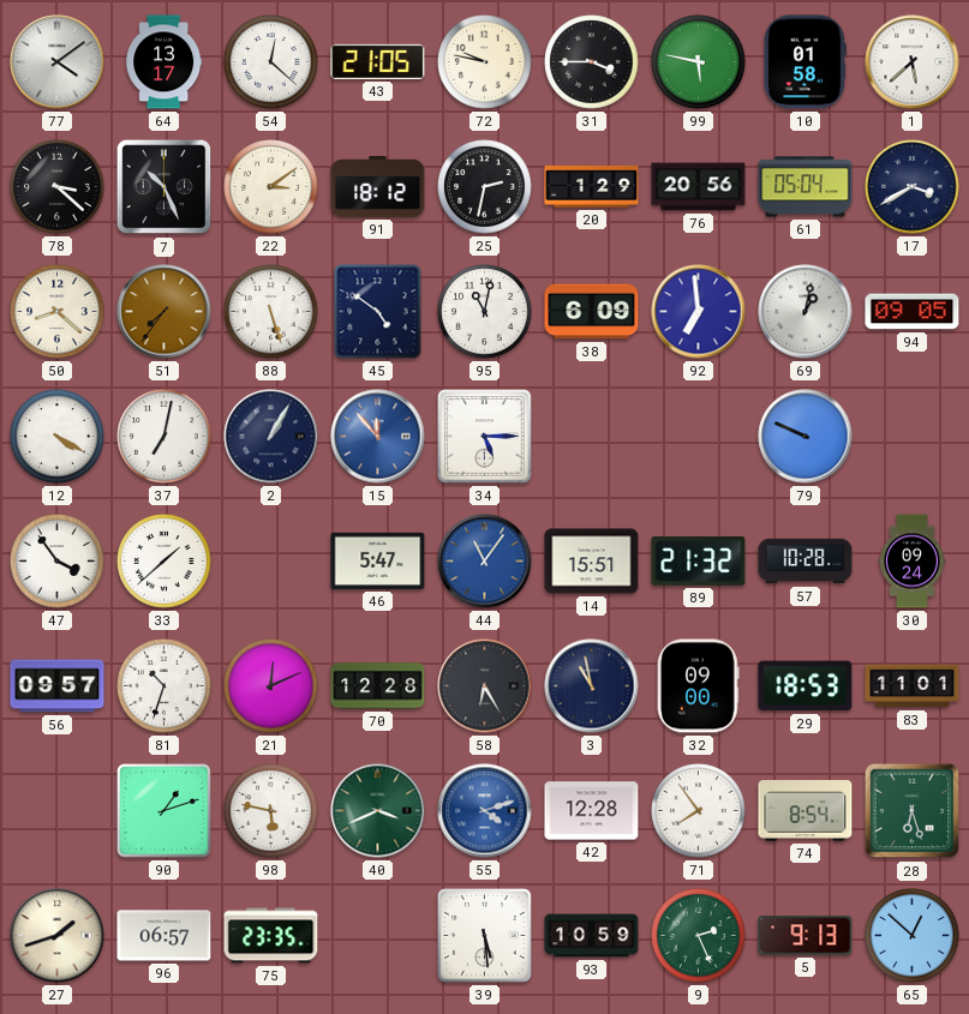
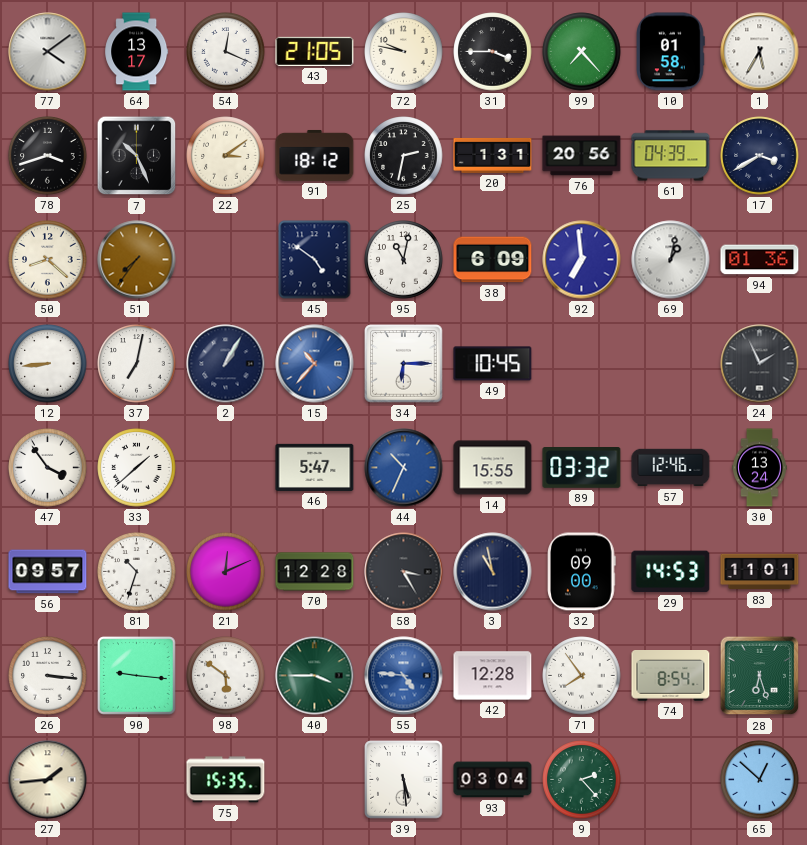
54: 12:22 -> 12:19
99: 5:47 -> 7:23
1: 5:38 -> 5:35
78: 3:22 -> 3:42
20: 1:29 -> 1:31
61: 05:04 -> 04:39
88: 5:27 -> none
94: 09:05 -> 01:36
12: 4:20 -> 8:44
15: 11:53 -> 10:37
34: 5:15 -> 6:15
49: none -> 10:45
79: 9:49 -> none
24: none -> 1:56
44: 11:06 -> 10:34
14: 15:51 -> 15:55
89: 21:32 -> 03:32
57: 10:28 -> 12:46
30: 09:24 -> 13:24
58: 6:25 -> 3:25
29: 18:53 -> 14:53
26: none -> 3:16
90: 1:12 -> 9:16
98: 5:47 -> 5:51
40: 3:41 -> 3:45
55: 4:12 -> 4:46
27: 1:42 -> 1:44
96: 06:57 -> none
75: 23:35 -> 15:35
93: 10:59 -> 03:04
9: 2:26 -> 2:23
5: 9:13 -> none
